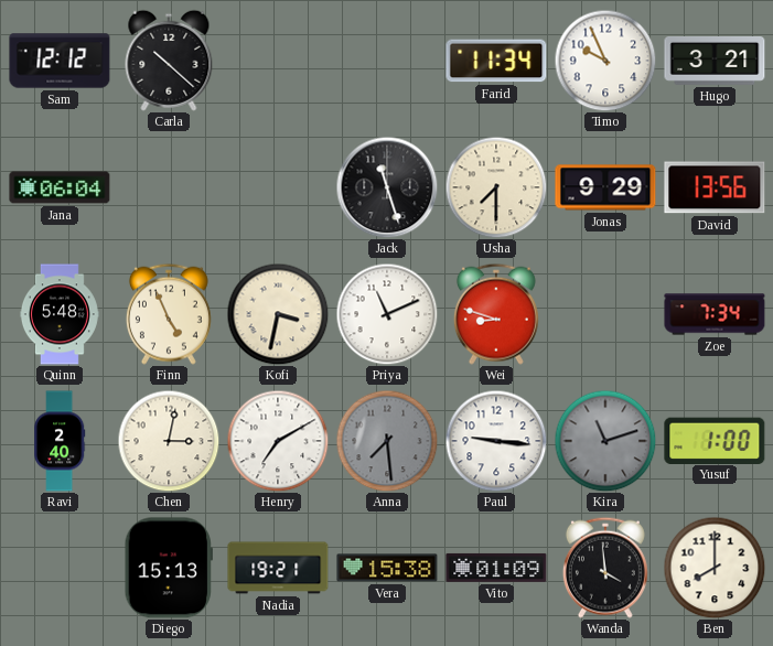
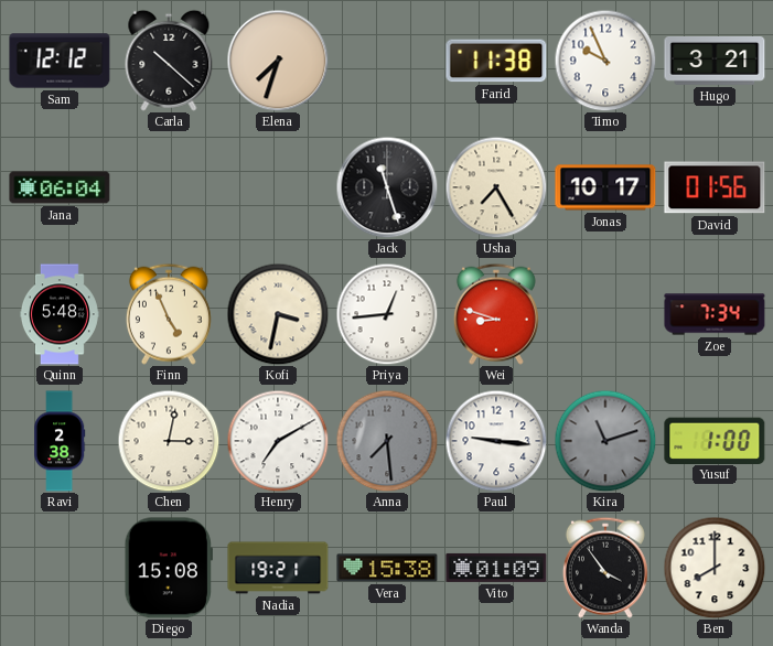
Elena: none -> 7:33
Farid: 11:34 -> 11:38
Usha: 7:30 -> 7:25
Jonas: 9:29 -> 10:17
David: 13:56 -> 01:56
Priya: 11:11 -> 12:44
Ravi: 2:40 -> 2:38
Diego: 15:13 -> 15:08
Wanda: 3:59 -> 3:54
